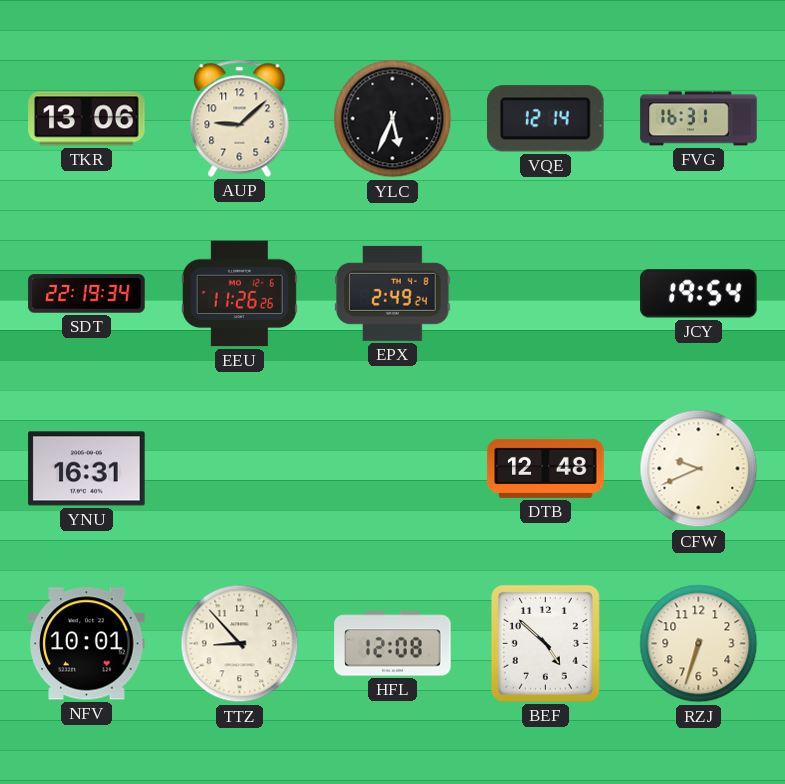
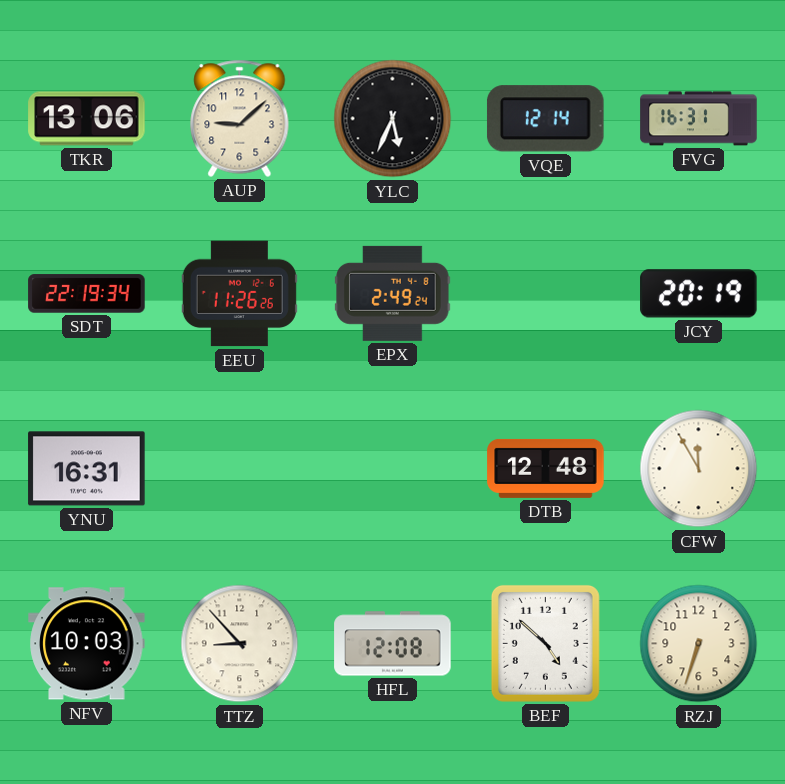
JCY: 19:54 -> 20:19
CFW: 9:41 -> 11:55
NFV: 10:01 -> 10:03
